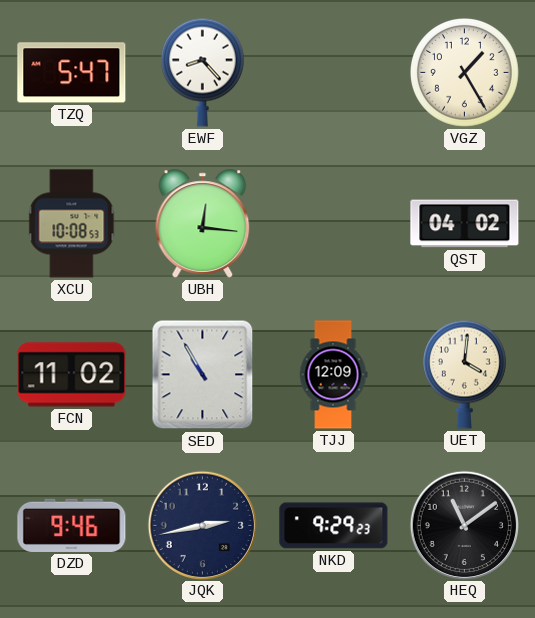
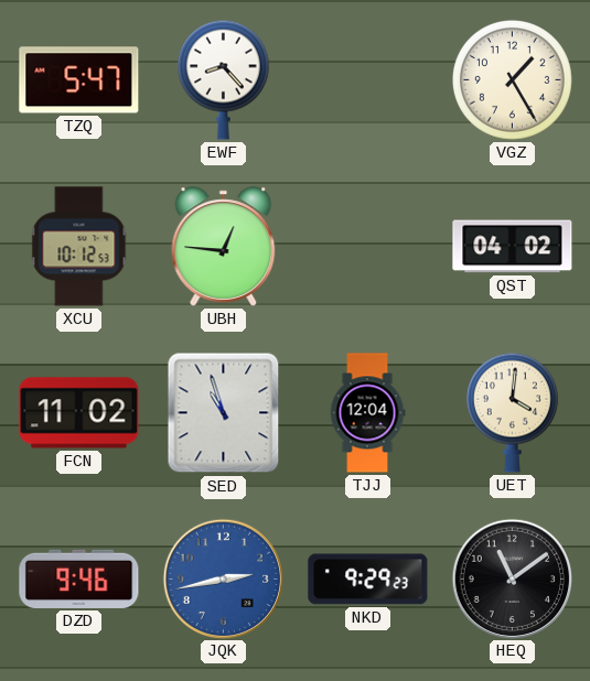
XCU: 10:08 -> 10:12
UBH: 12:16 -> 12:46
SED: 10:55 -> 10:57
TJJ: 12:09 -> 12:04
JQK dial: navy -> blue
